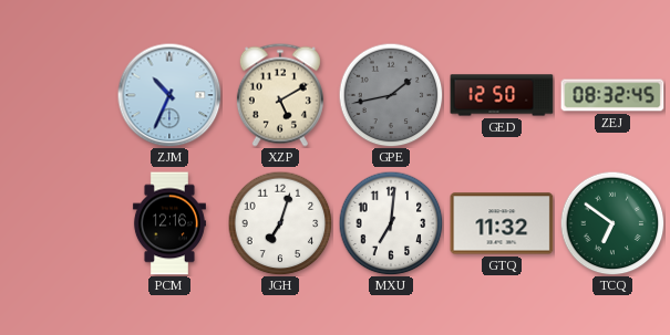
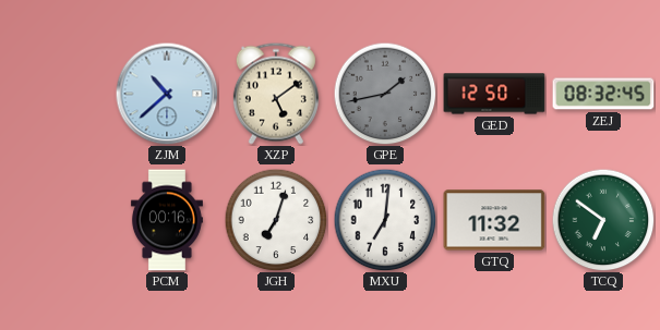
ZJM: 10:34 -> 10:38
XZP: 5:10 -> 5:09
PCM: 12:16 -> 00:16
